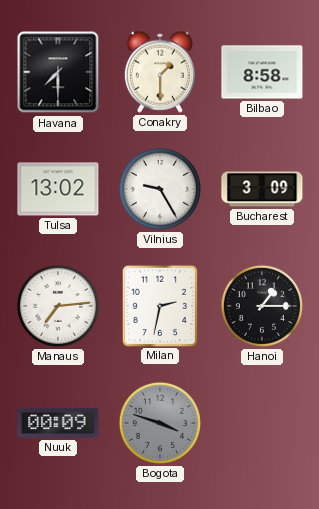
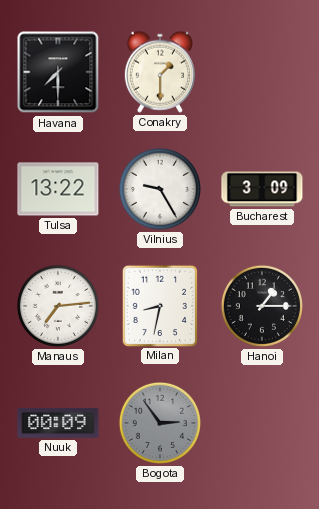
Bilbao: 8:58 -> none
Tulsa: 13:02 -> 13:22
Milan: 2:32 -> 8:32
Bogota: 3:48 -> 2:54
